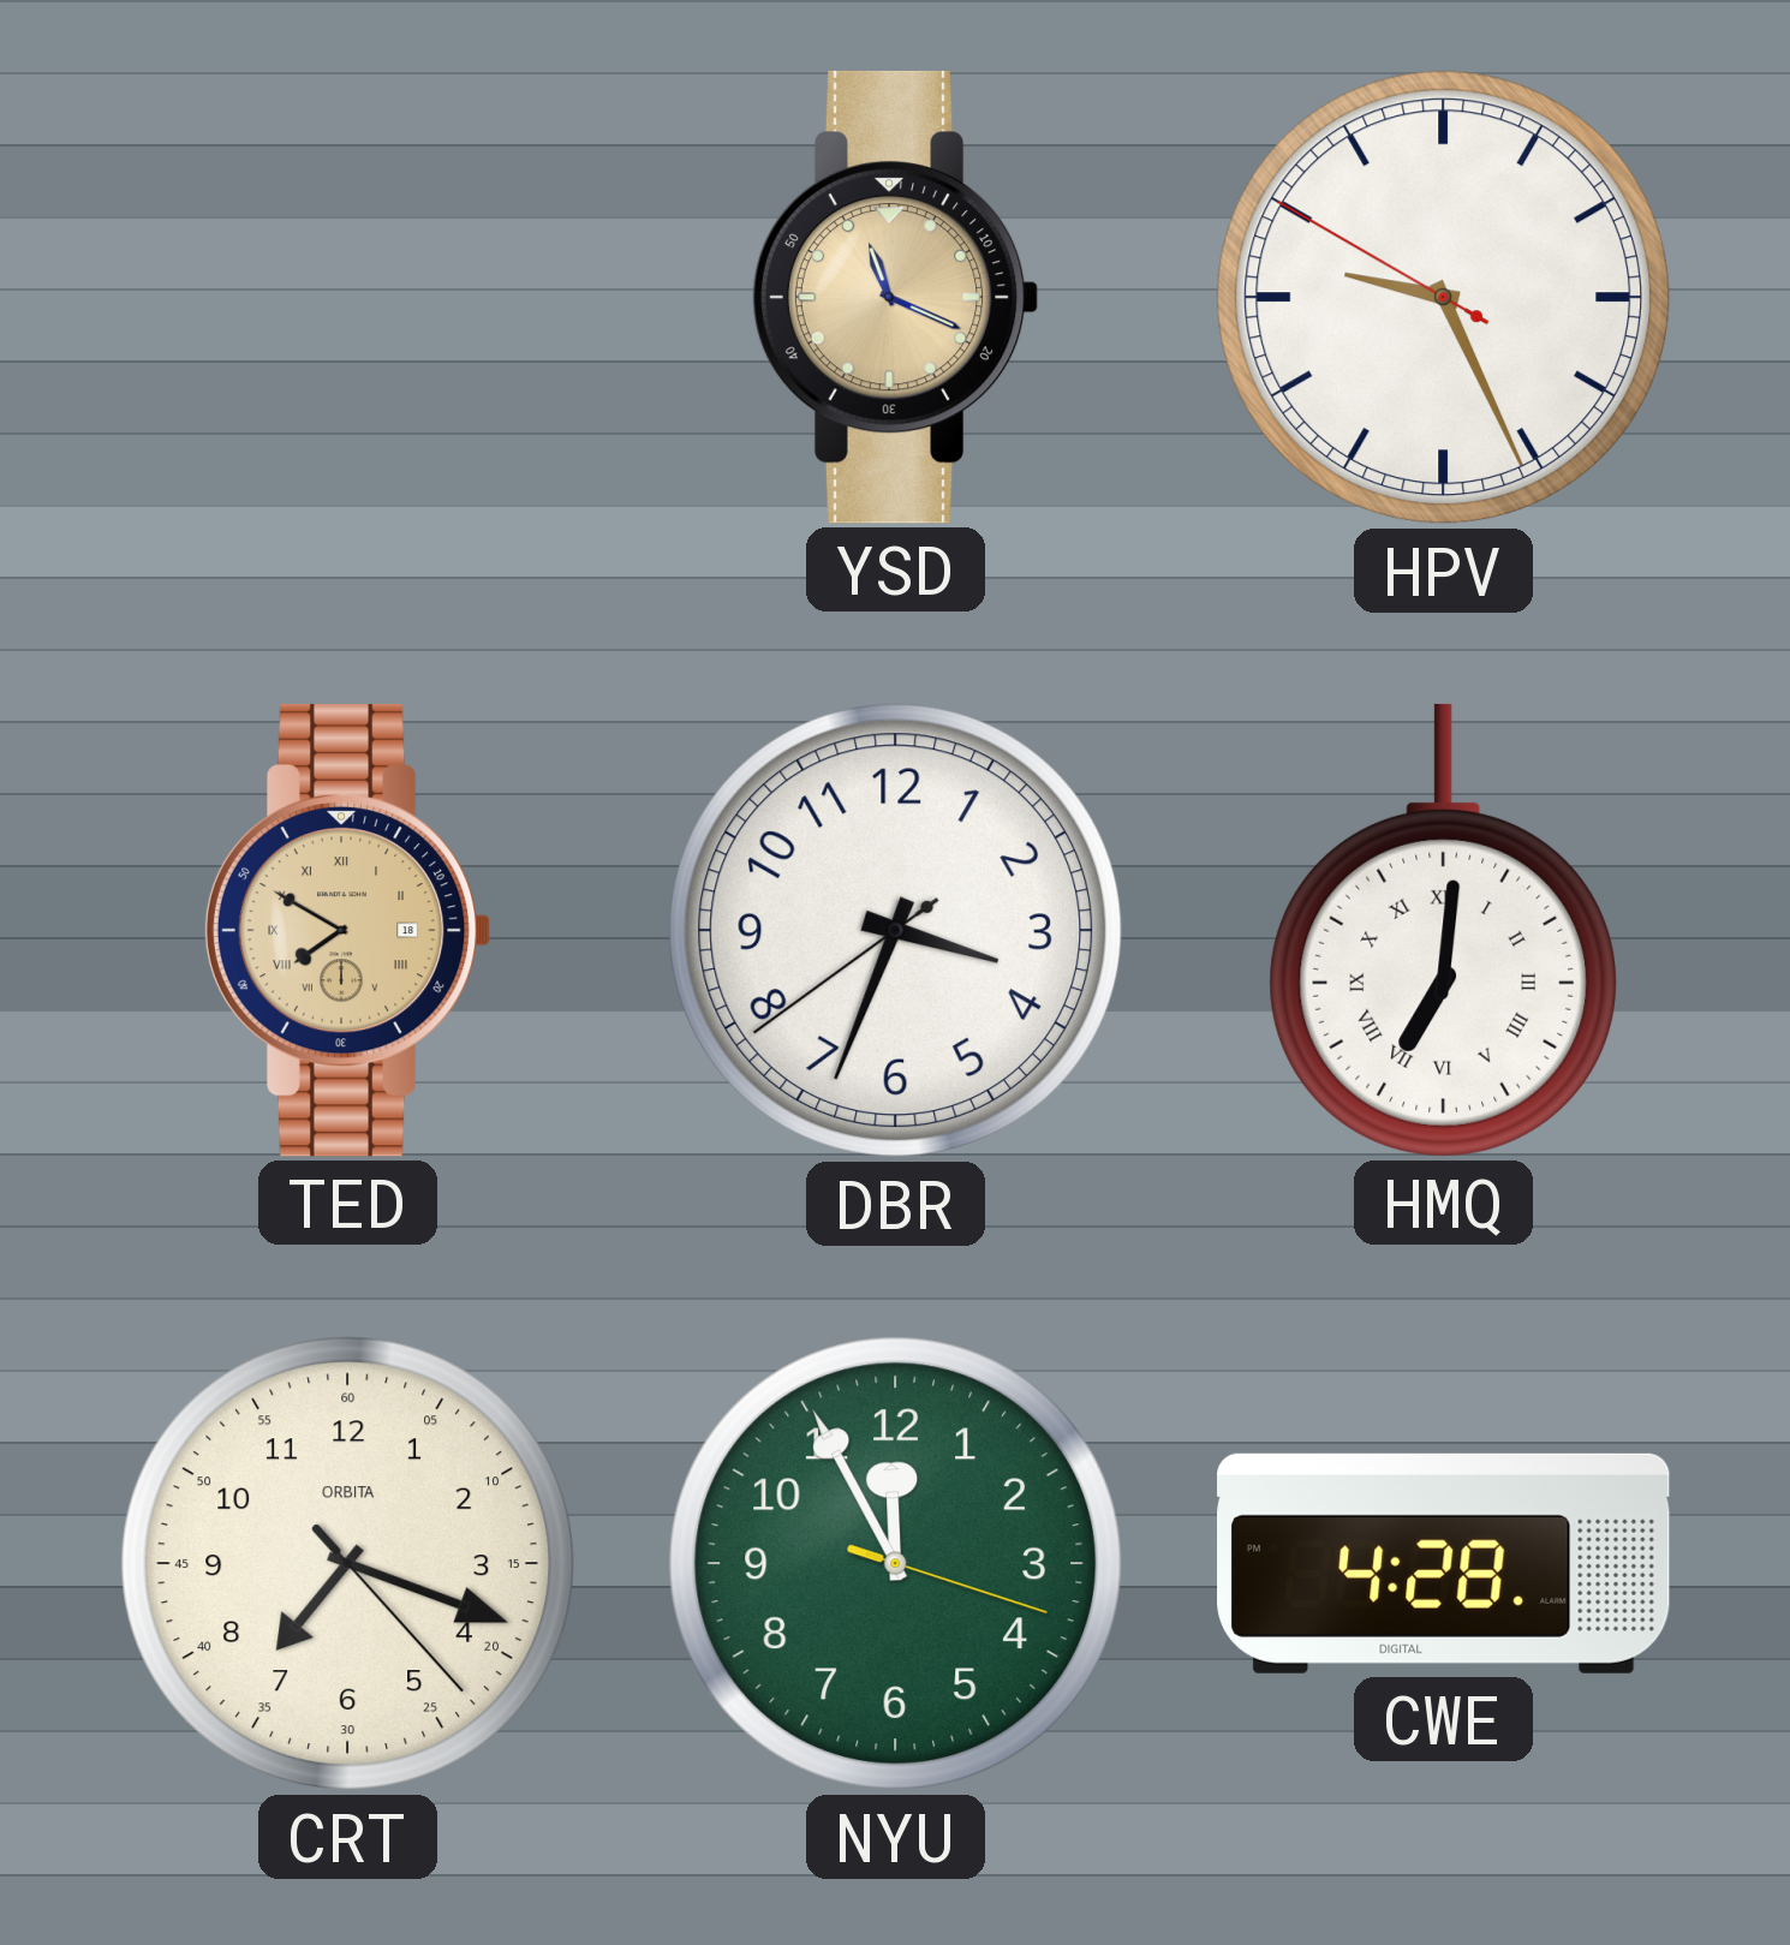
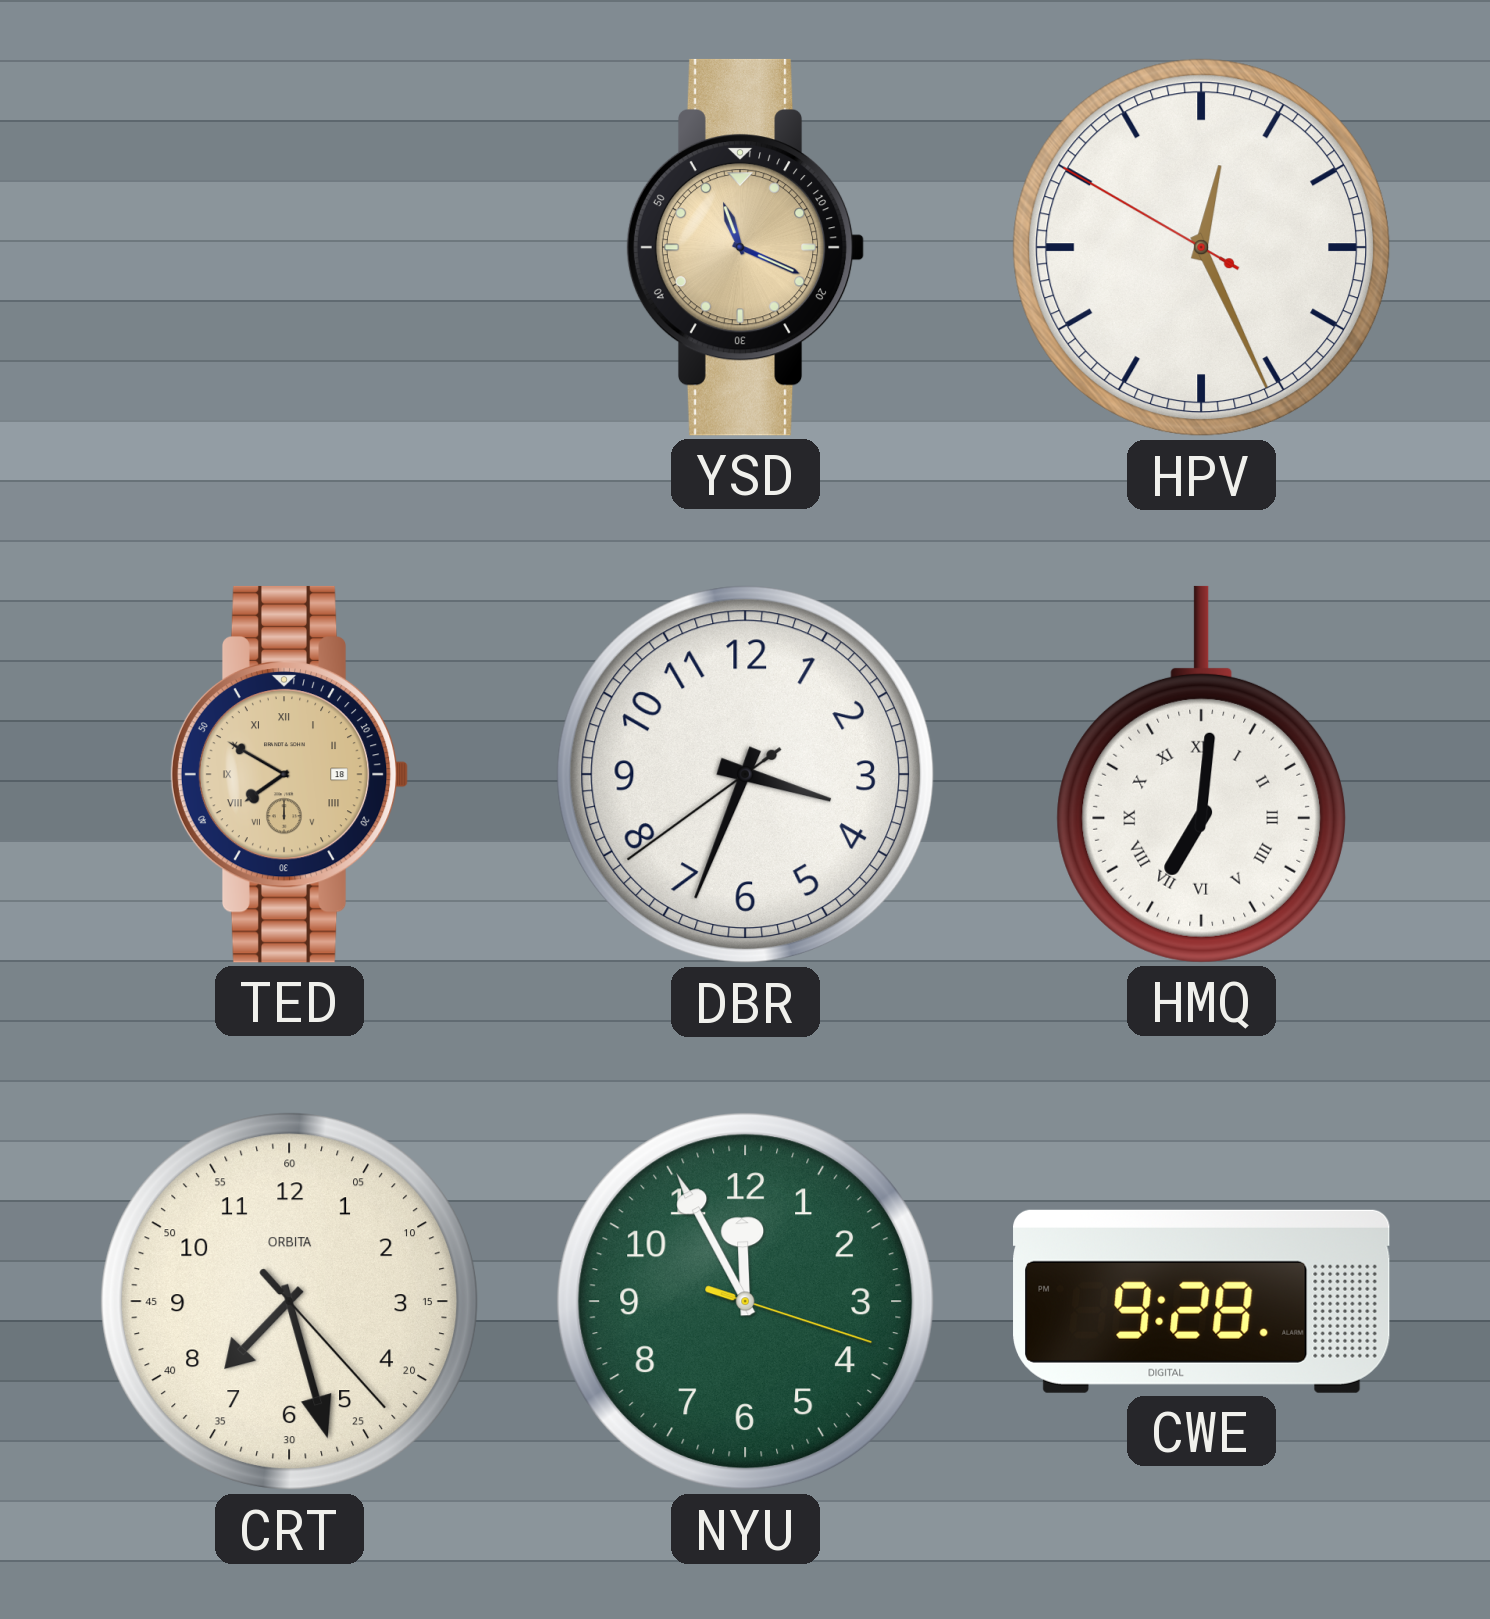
HPV: 9:25 -> 12:25
CRT: 7:18 -> 7:27
CWE: 4:28 -> 9:28
